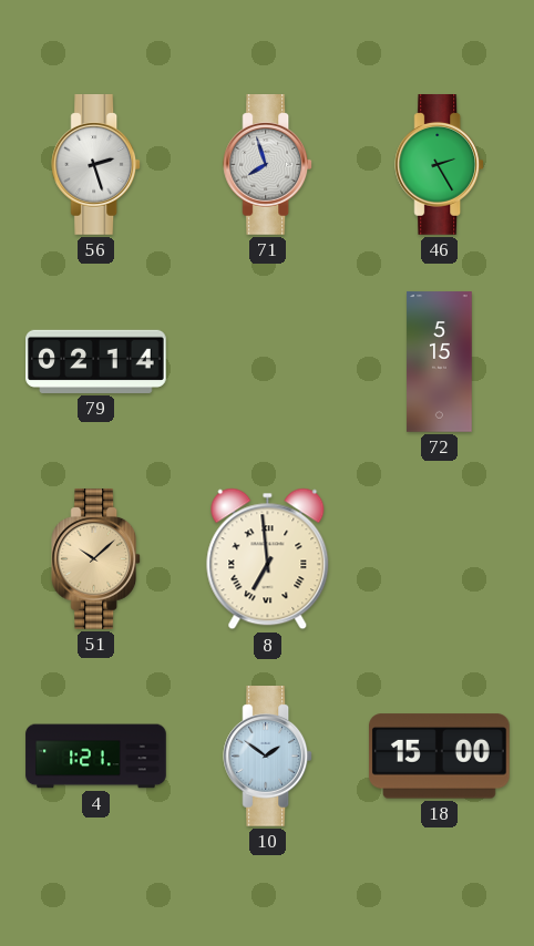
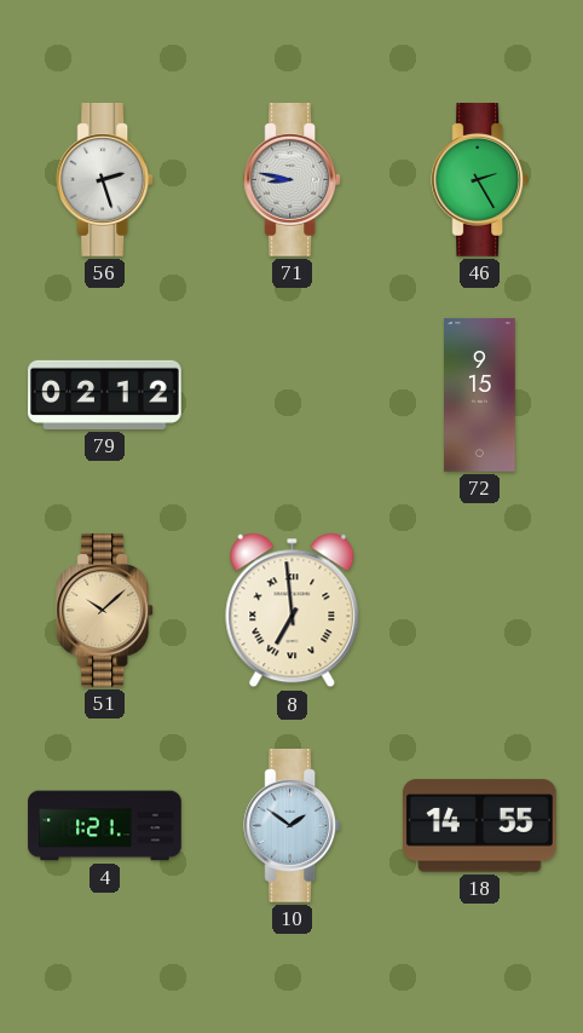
71: 7:57 -> 8:47
79: 02:14 -> 02:12
72: 5:15 -> 9:15
18: 15:00 -> 14:55
